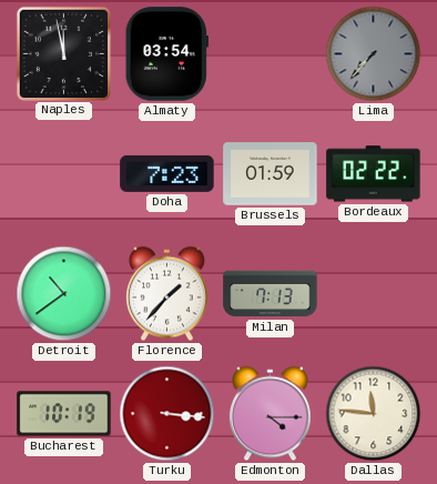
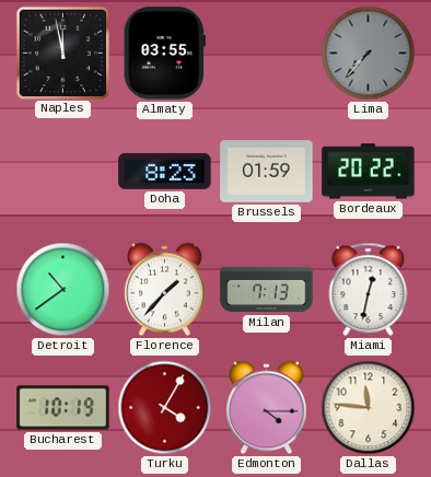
Almaty: 03:54 -> 03:55
Doha: 7:23 -> 8:23
Bordeaux: 02:22 -> 20:22
Miami: none -> 12:32
Turku: 3:16 -> 4:05
